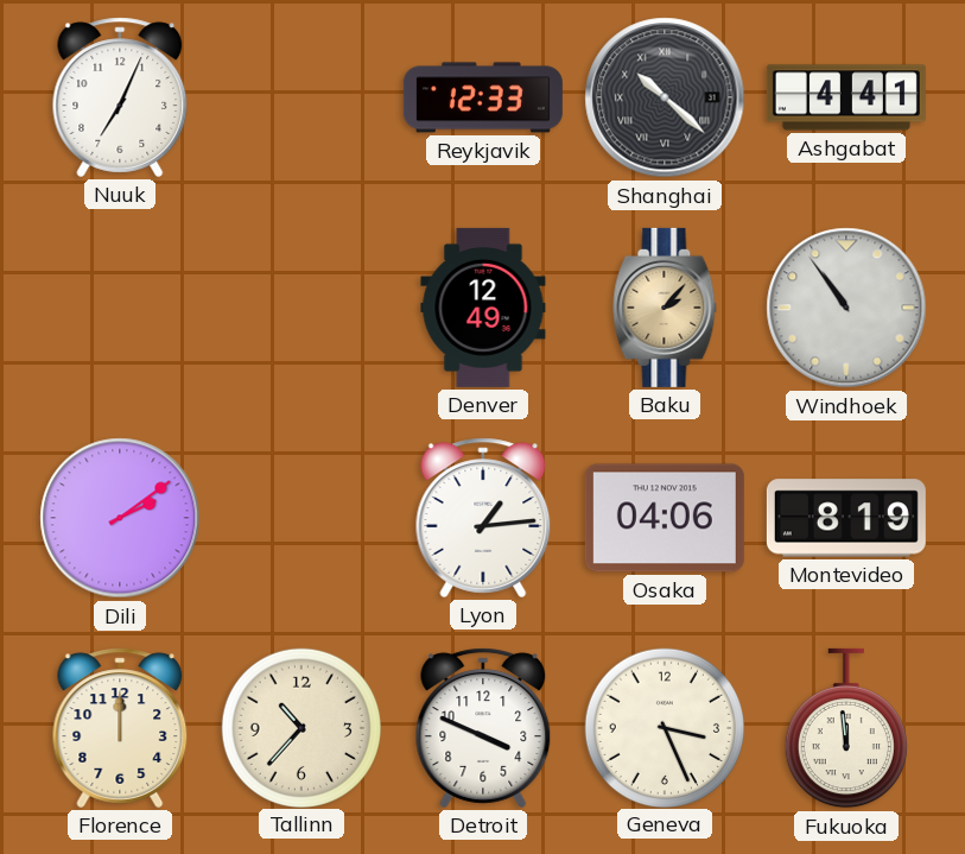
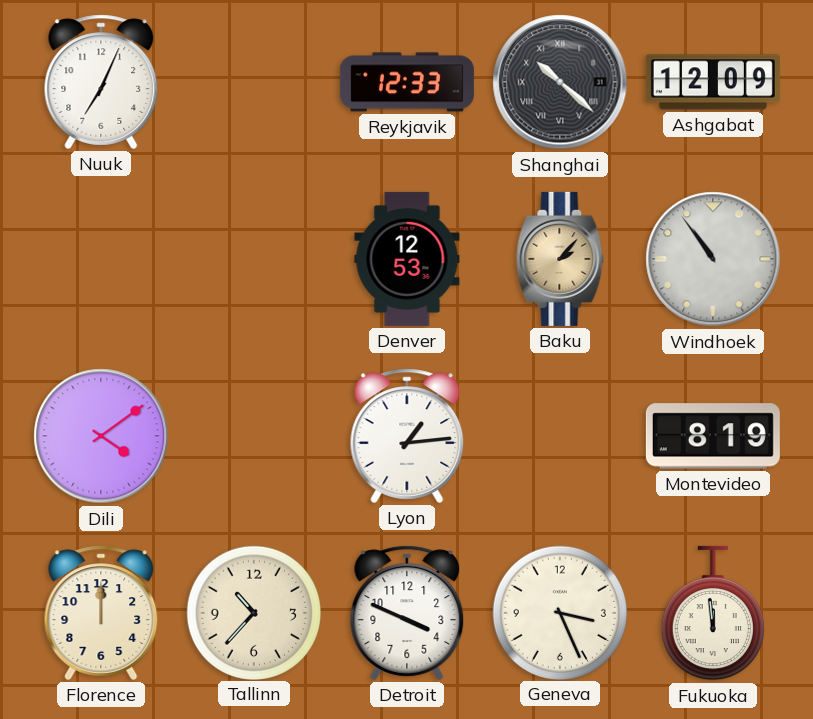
Ashgabat: 4:41 -> 12:09
Denver: 12:49 -> 12:53
Dili: 2:09 -> 4:09
Osaka: 04:06 -> none
